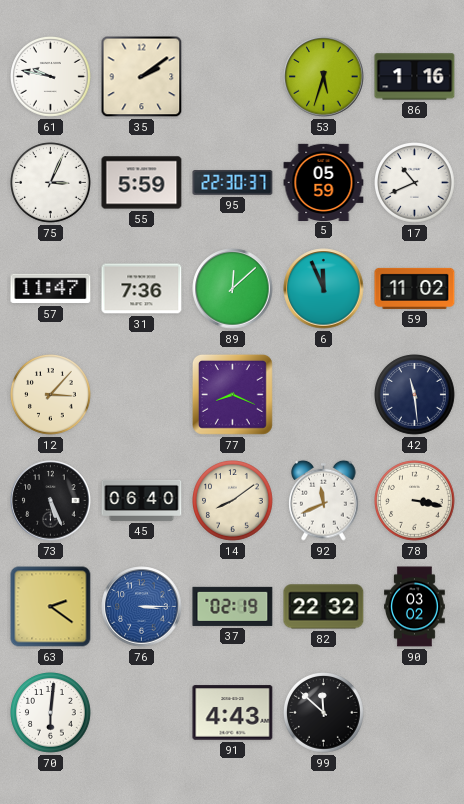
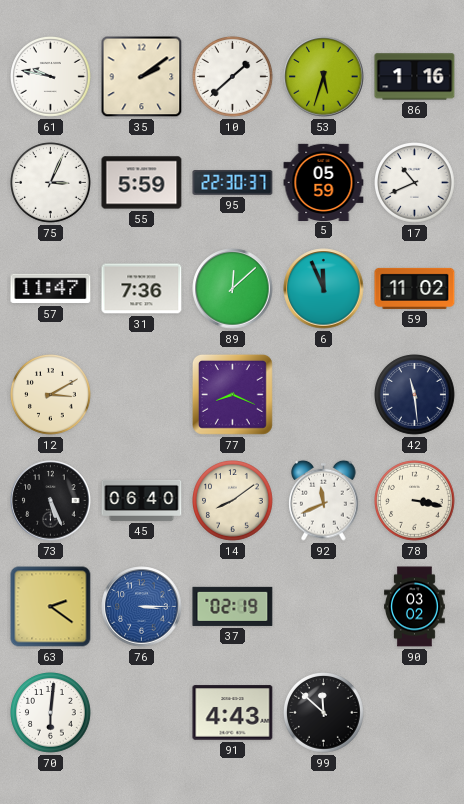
10: none -> 1:38
12: 3:07 -> 3:10
82: 22:32 -> none
